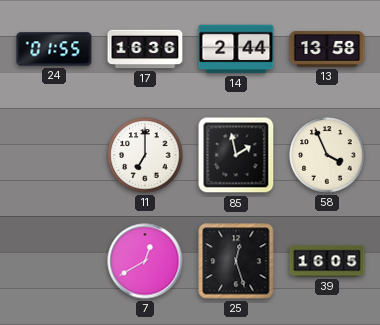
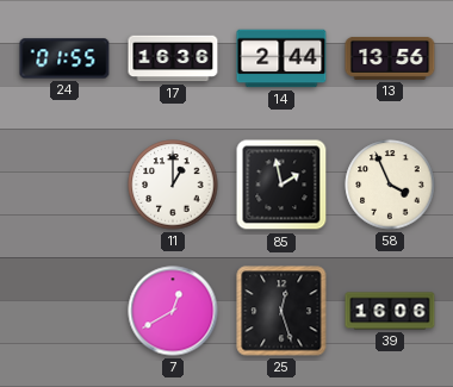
13: 13:58 -> 13:56
11: 7:00 -> 1:00
39: 16:05 -> 16:06
